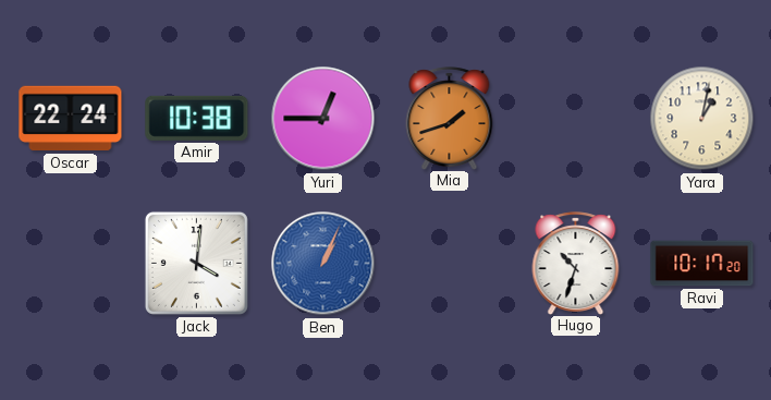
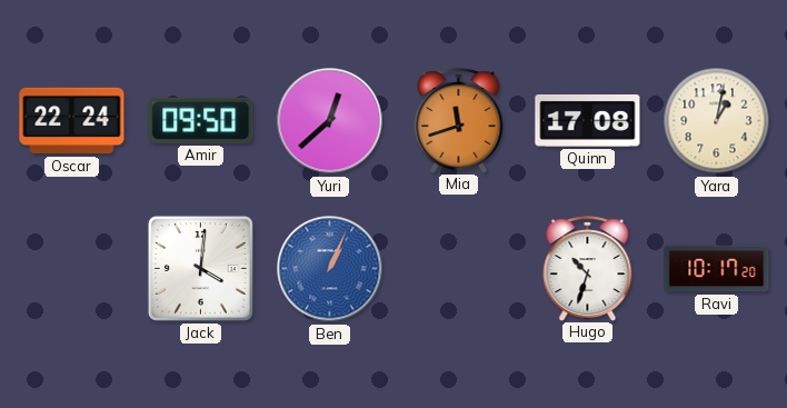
Amir: 10:38 -> 09:50
Yuri: 12:45 -> 12:38
Mia: 1:42 -> 11:42
Quinn: none -> 17:08
